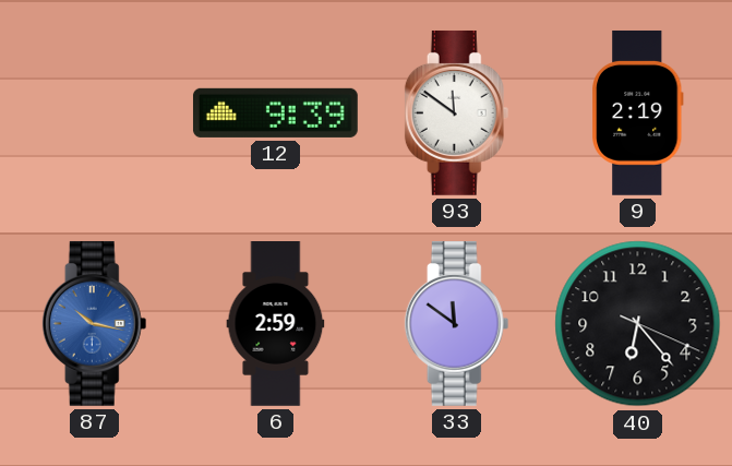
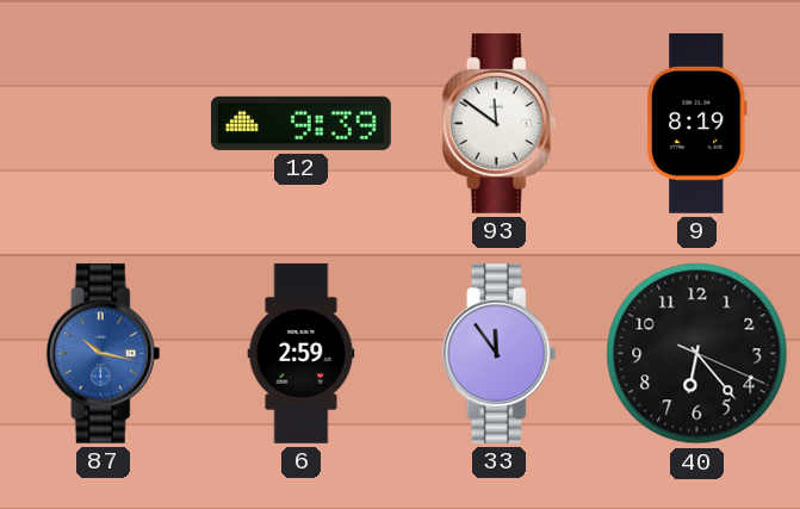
9: 2:19 -> 8:19
33: 11:51 -> 11:54
